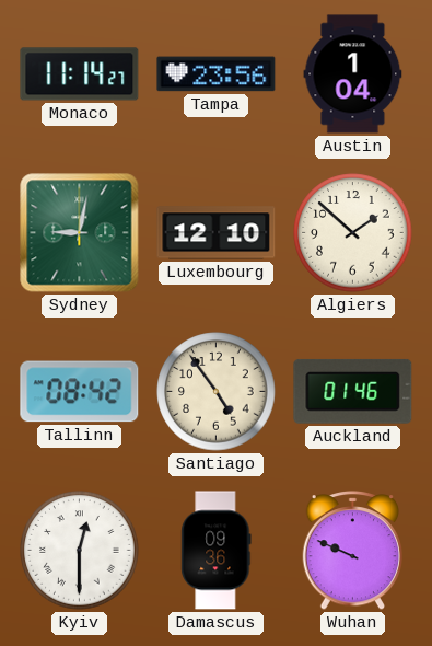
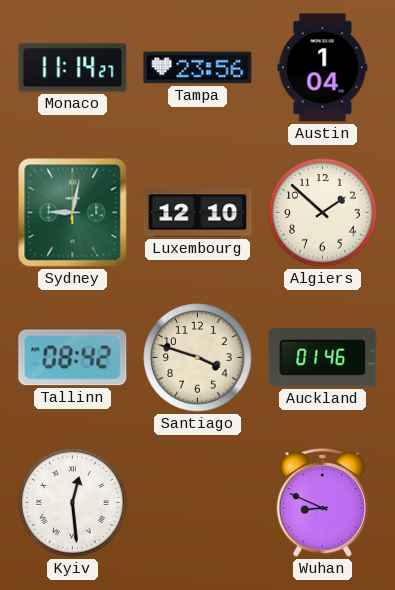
Santiago: 4:54 -> 3:48
Kyiv: 12:30 -> 12:29
Damascus: 09:36 -> none
Wuhan: 9:49 -> 8:49
